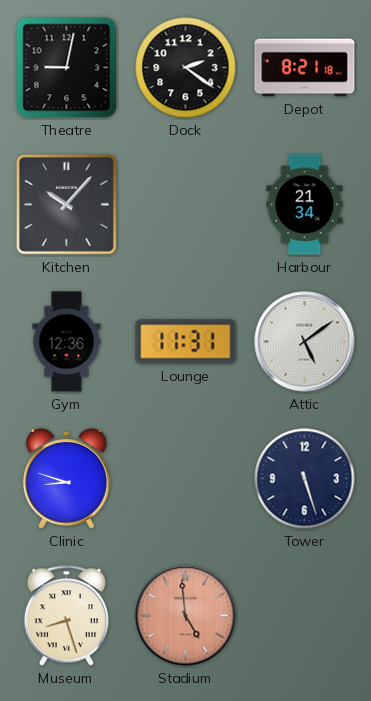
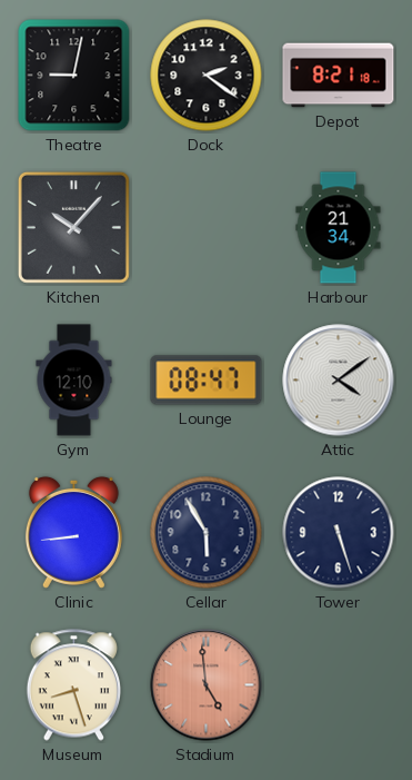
Gym: 12:36 -> 12:10
Lounge: 11:31 -> 08:47
Attic: 5:09 -> 4:09
Clinic: 8:48 -> 8:44
Cellar: none -> 5:55
